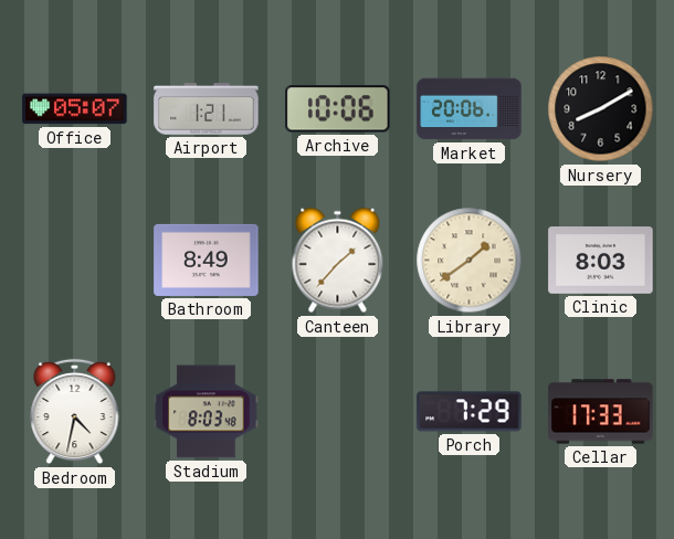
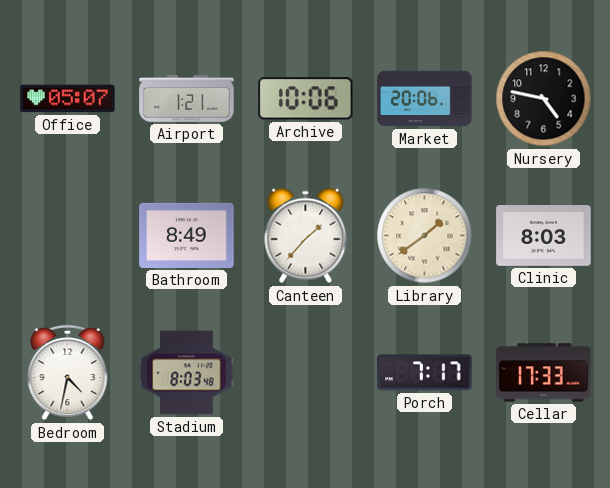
Nursery: 8:10 -> 4:47
Porch: 7:29 -> 7:17
